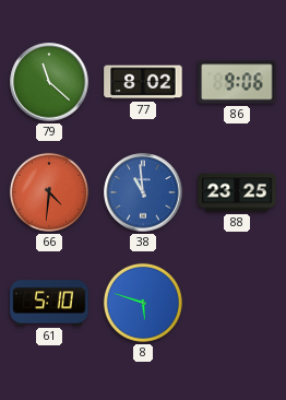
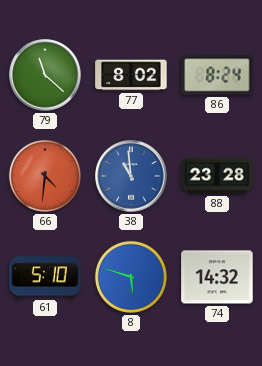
86: 9:06 -> 8:24
88: 23:25 -> 23:28
74: none -> 14:32
